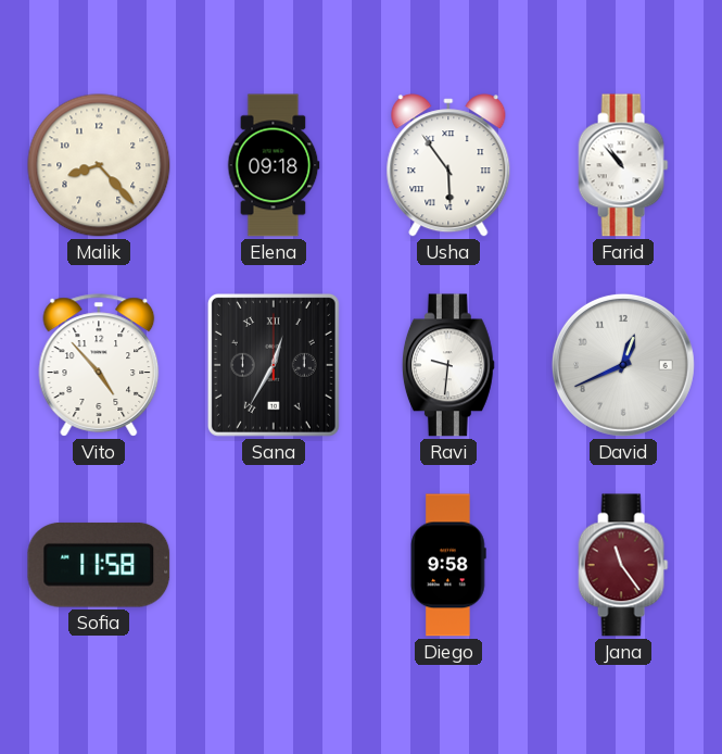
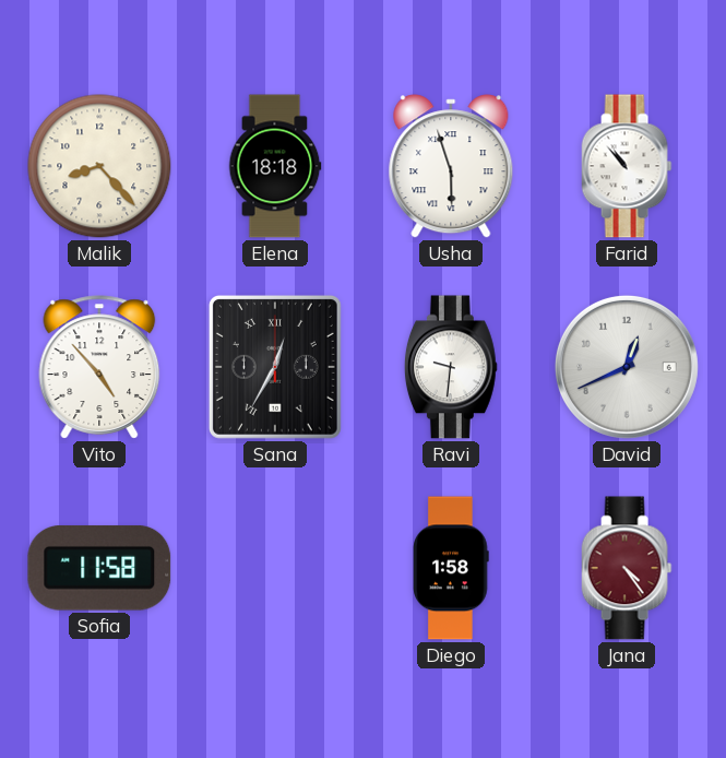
Elena: 09:18 -> 18:18
Usha: 5:54 -> 5:57
Diego: 9:58 -> 1:58
Jana: 11:24 -> 4:24
